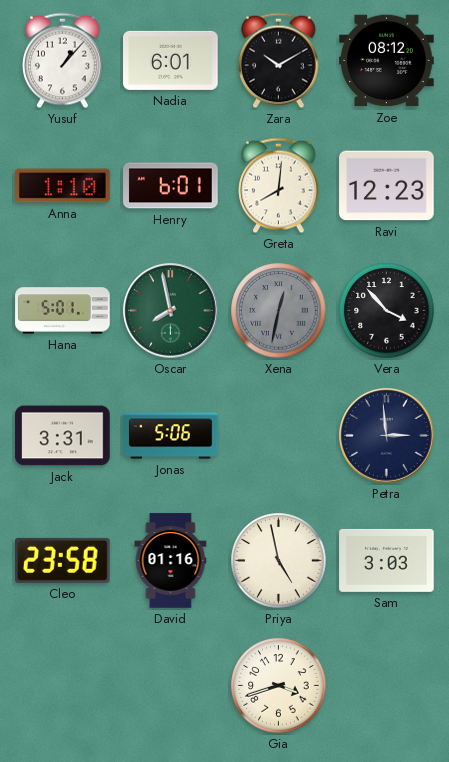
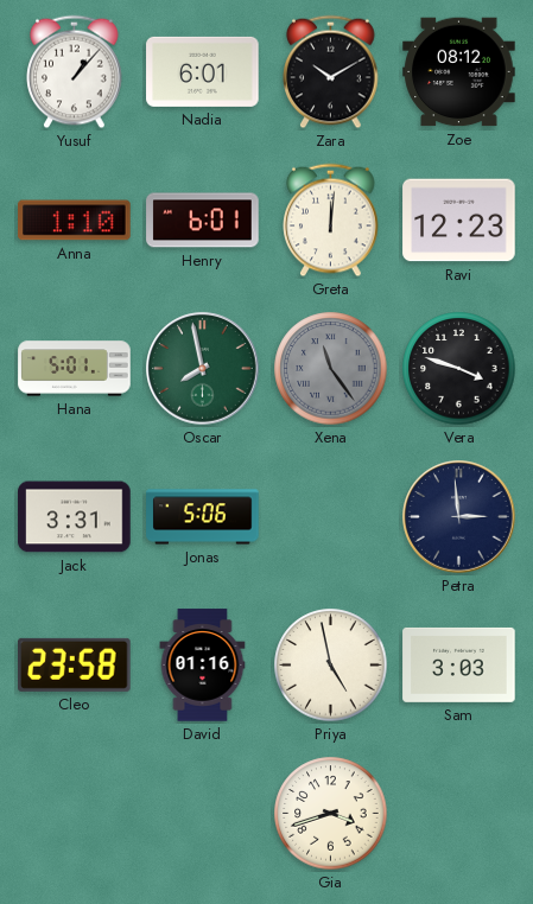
Greta: 8:01 -> 12:01
Xena: 12:32 -> 11:24
Vera: 3:53 -> 3:48
